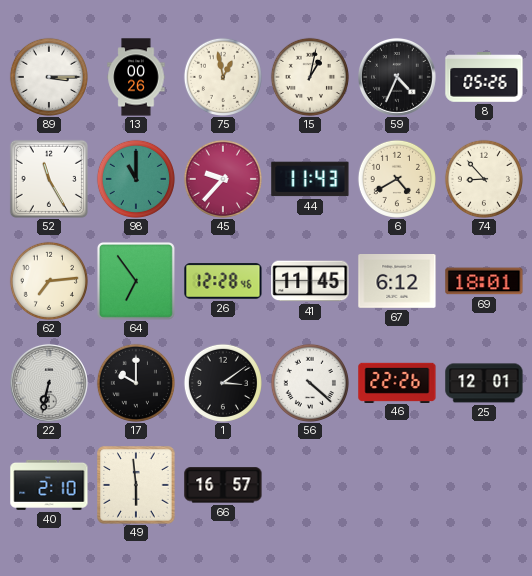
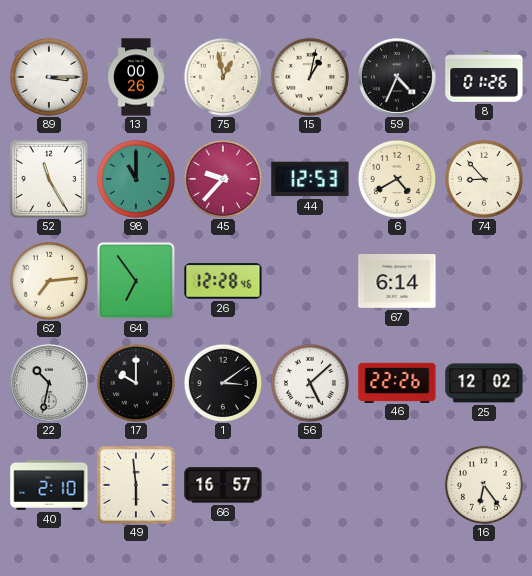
8: 05:26 -> 01:26
44: 11:43 -> 12:53
41: 11:45 -> none
67: 6:12 -> 6:14
69: 18:01 -> none
22: 6:32 -> 10:32
56: 4:22 -> 5:08
25: 12:01 -> 12:02
16: none -> 6:24
